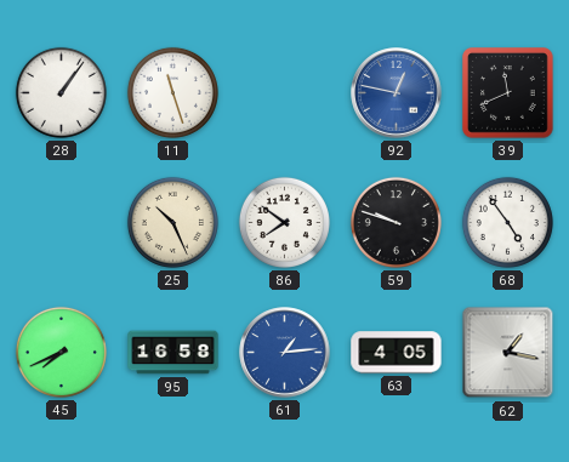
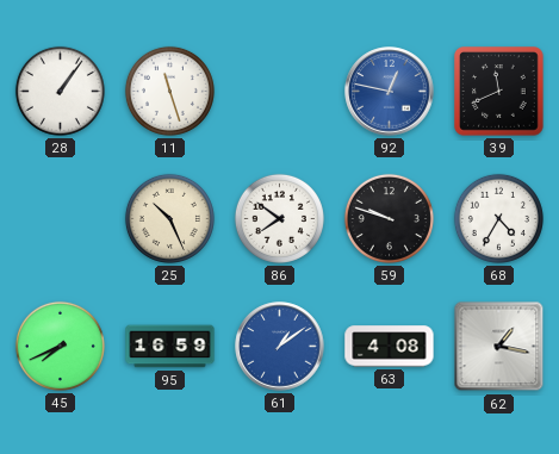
68: 4:54 -> 4:35
95: 16:58 -> 16:59
61: 1:14 -> 1:09
63: 4:05 -> 4:08
